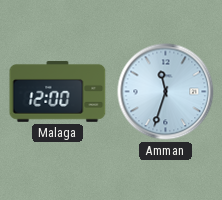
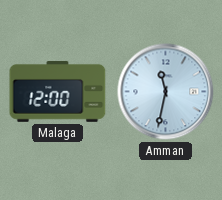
Amman: 11:33 -> 11:32
